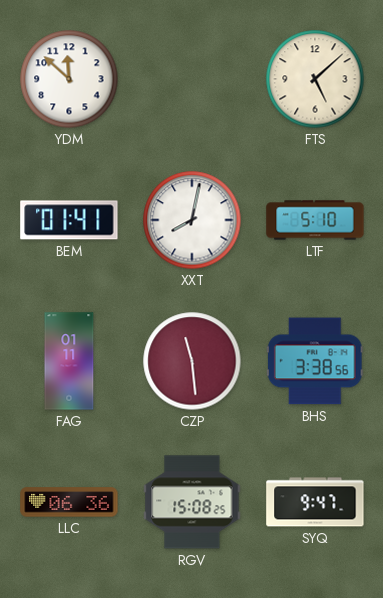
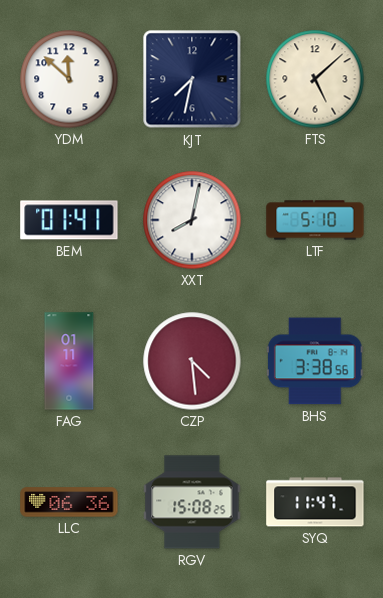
KJT: none -> 7:32
CZP: 11:29 -> 4:29
SYQ: 9:47 -> 11:47
